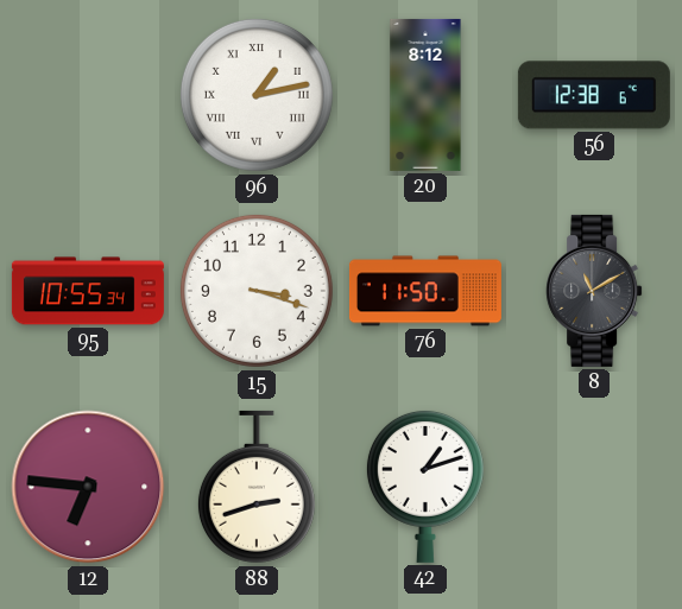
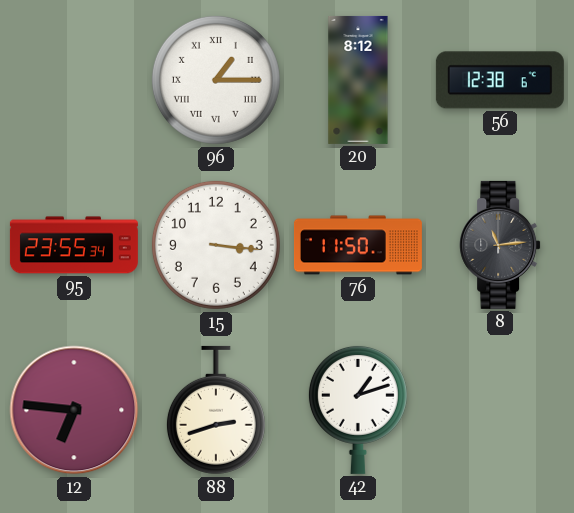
96: 1:13 -> 1:15
95: 10:55 -> 23:55
15: 3:18 -> 3:16
8: 11:10 -> 11:14
